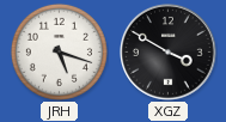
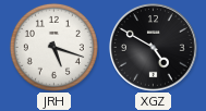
XGZ: 3:50 -> 4:50
